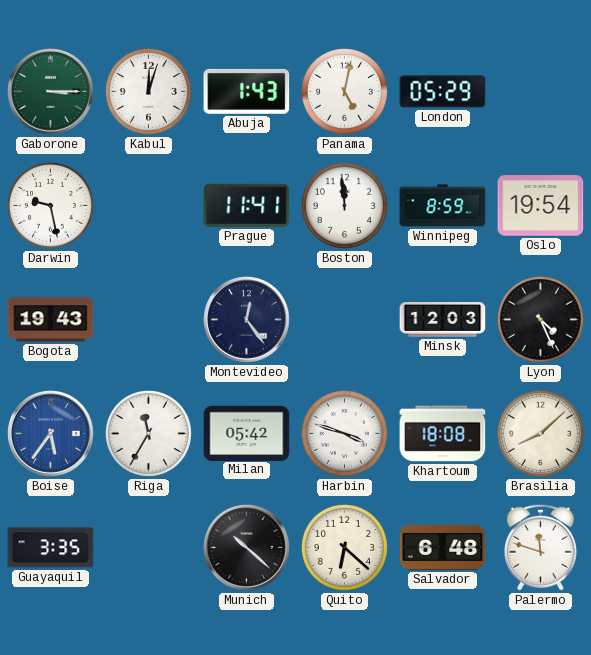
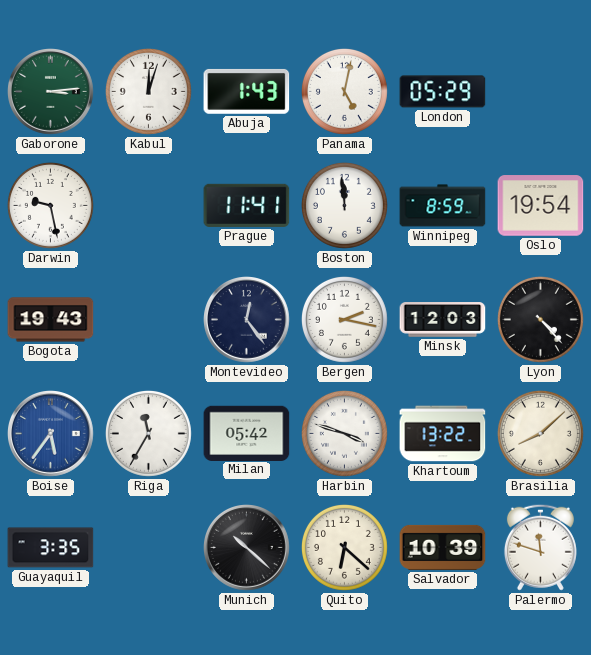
Gaborone: 3:15 -> 3:14
Bergen: none -> 2:17
Lyon: 4:26 -> 4:23
Khartoum: 18:08 -> 13:22
Salvador: 6:48 -> 10:39
